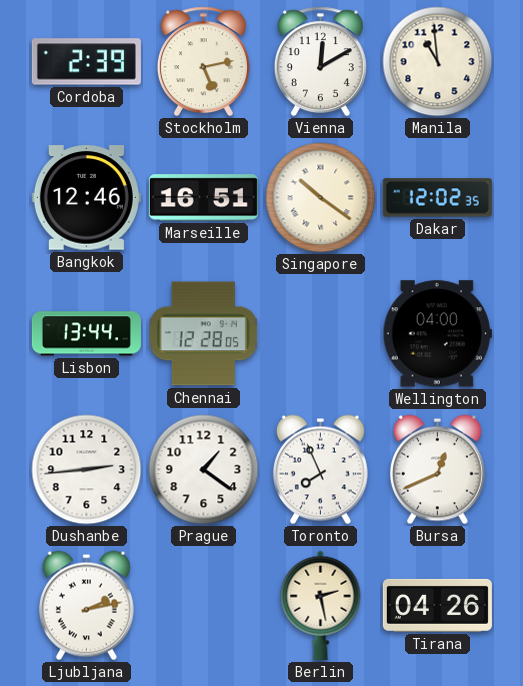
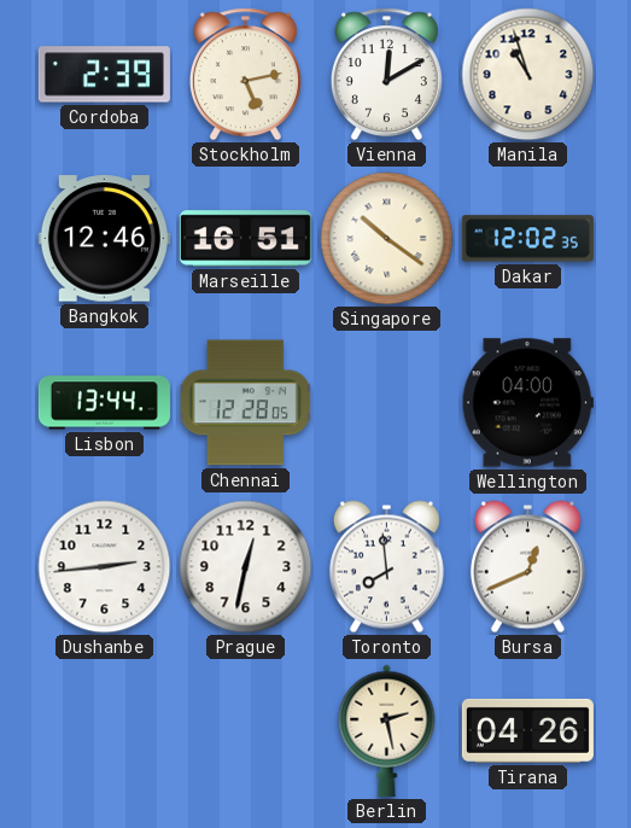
Manila: 10:59 -> 10:57
Prague: 1:21 -> 12:32
Toronto: 7:56 -> 7:59
Ljubljana: 2:13 -> none
